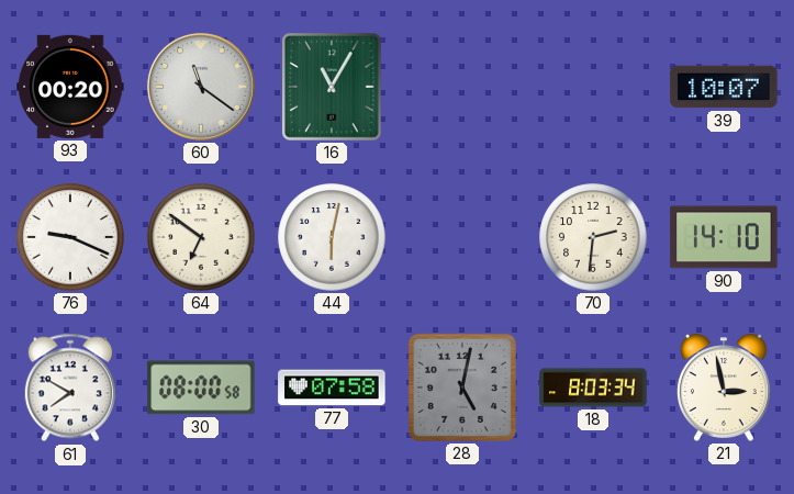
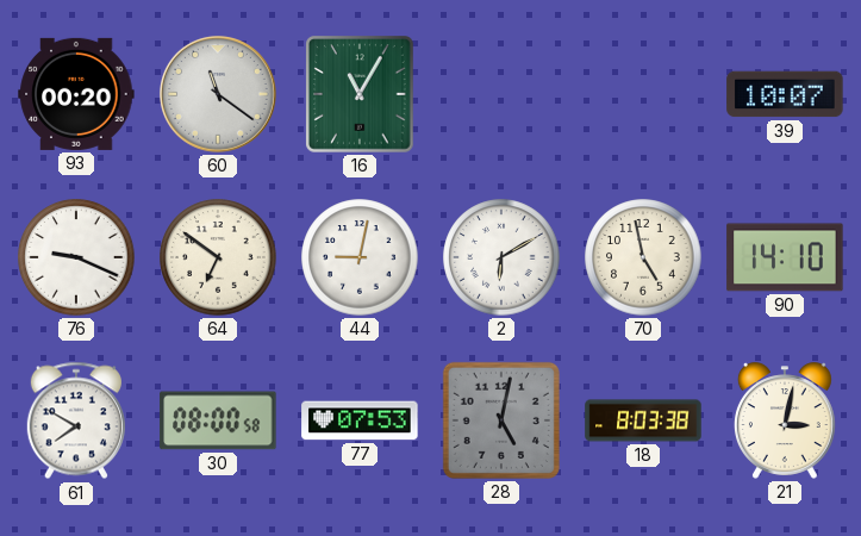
44: 6:02 -> 9:02
2: none -> 6:10
70: 2:31 -> 4:58
77: 07:58 -> 07:53
18: 8:03:34 -> 8:03:38
21: 2:58 -> 3:02
